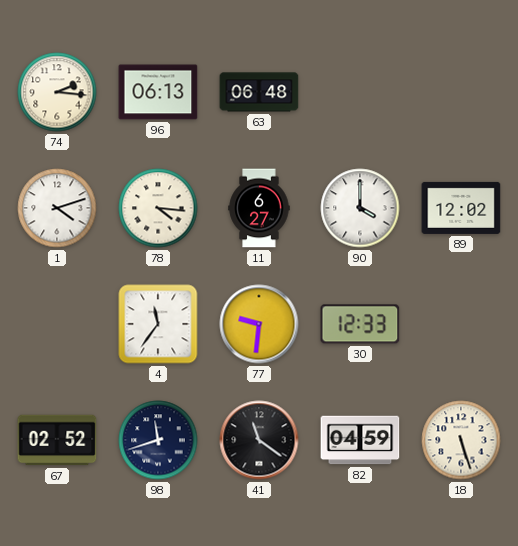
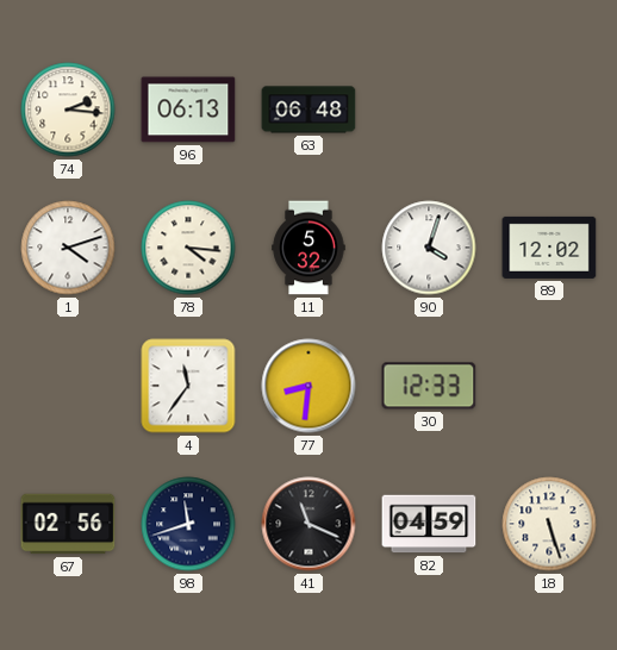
11: 6:27 -> 5:32
90: 4:00 -> 4:03
77: 9:31 -> 8:31
67: 02:52 -> 02:56
41: 11:21 -> 11:19
